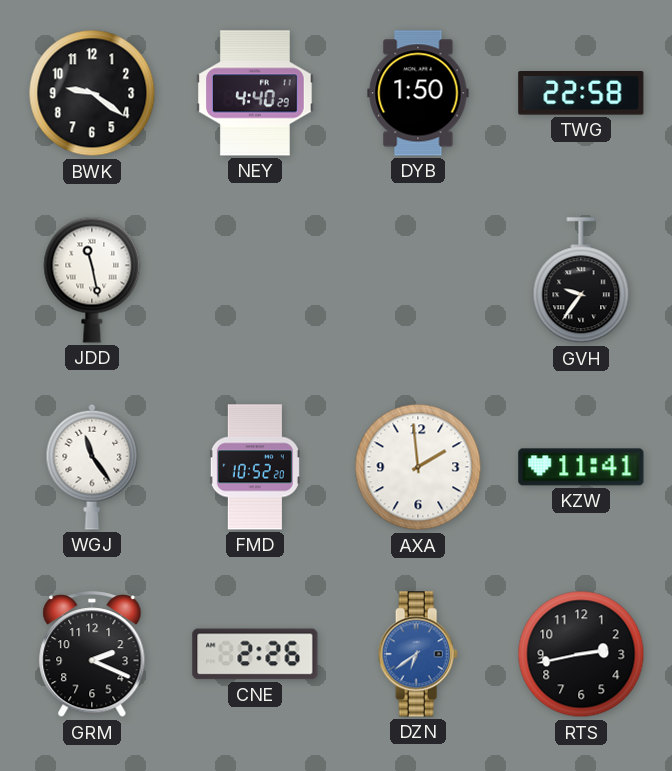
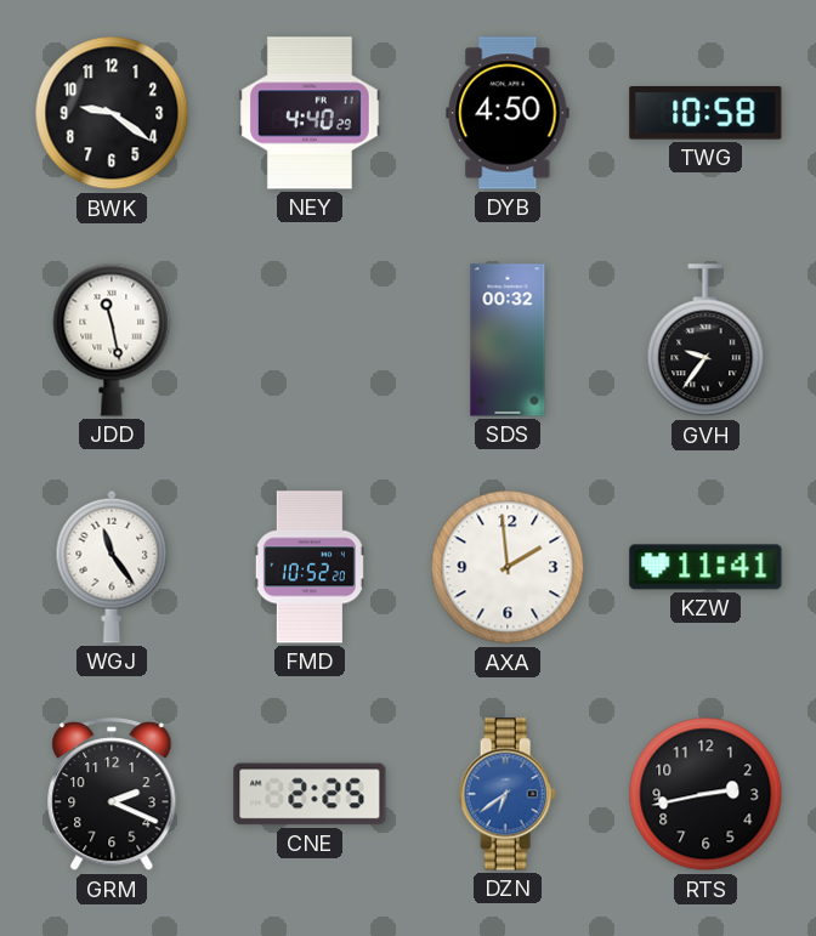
DYB: 1:50 -> 4:50
TWG: 22:58 -> 10:58
SDS: none -> 00:32
CNE: 2:26 -> 2:25
